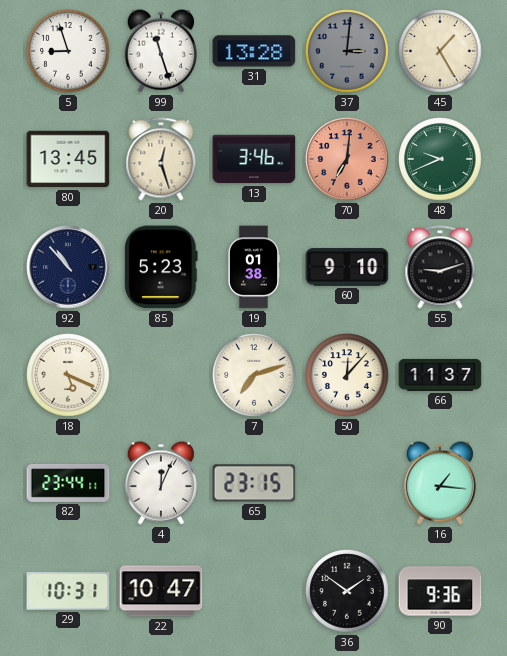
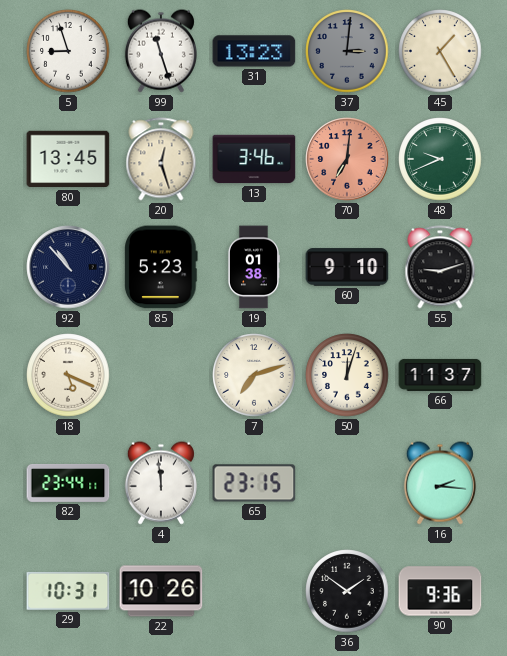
31: 13:28 -> 13:23
50: 12:07 -> 12:03
4: 12:04 -> 11:59
16: 1:16 -> 2:16
22: 10:47 -> 10:26
